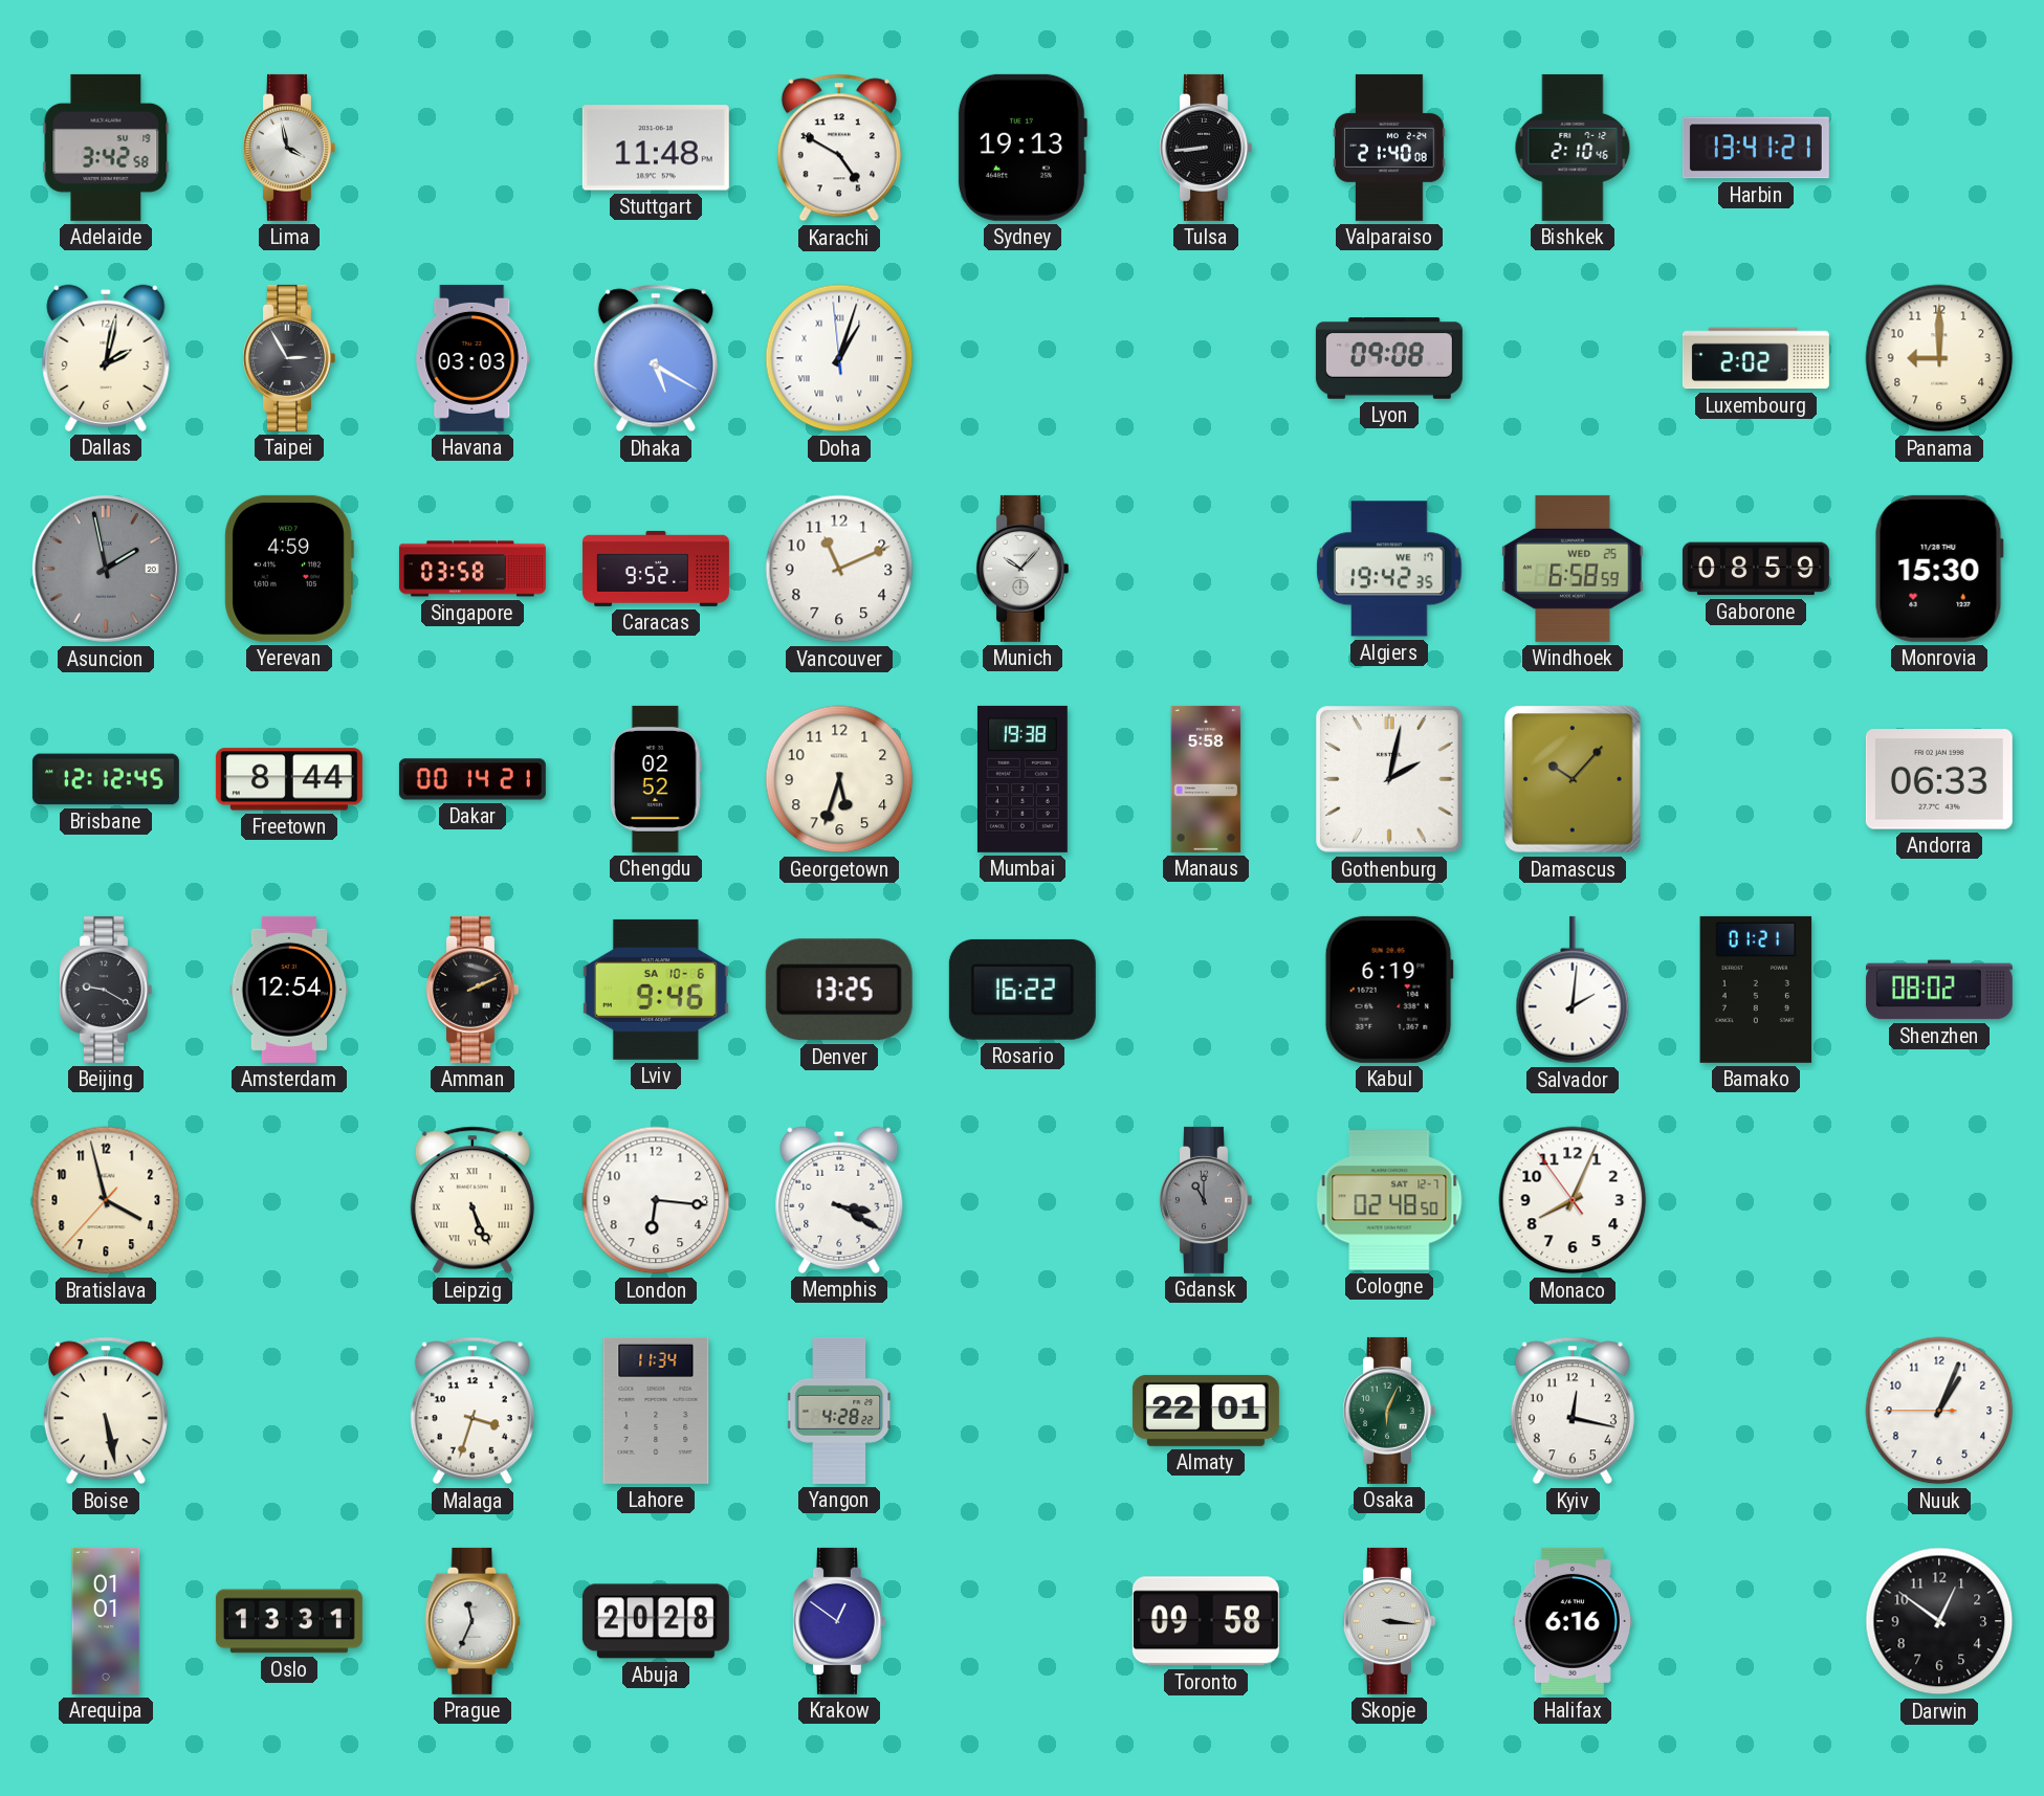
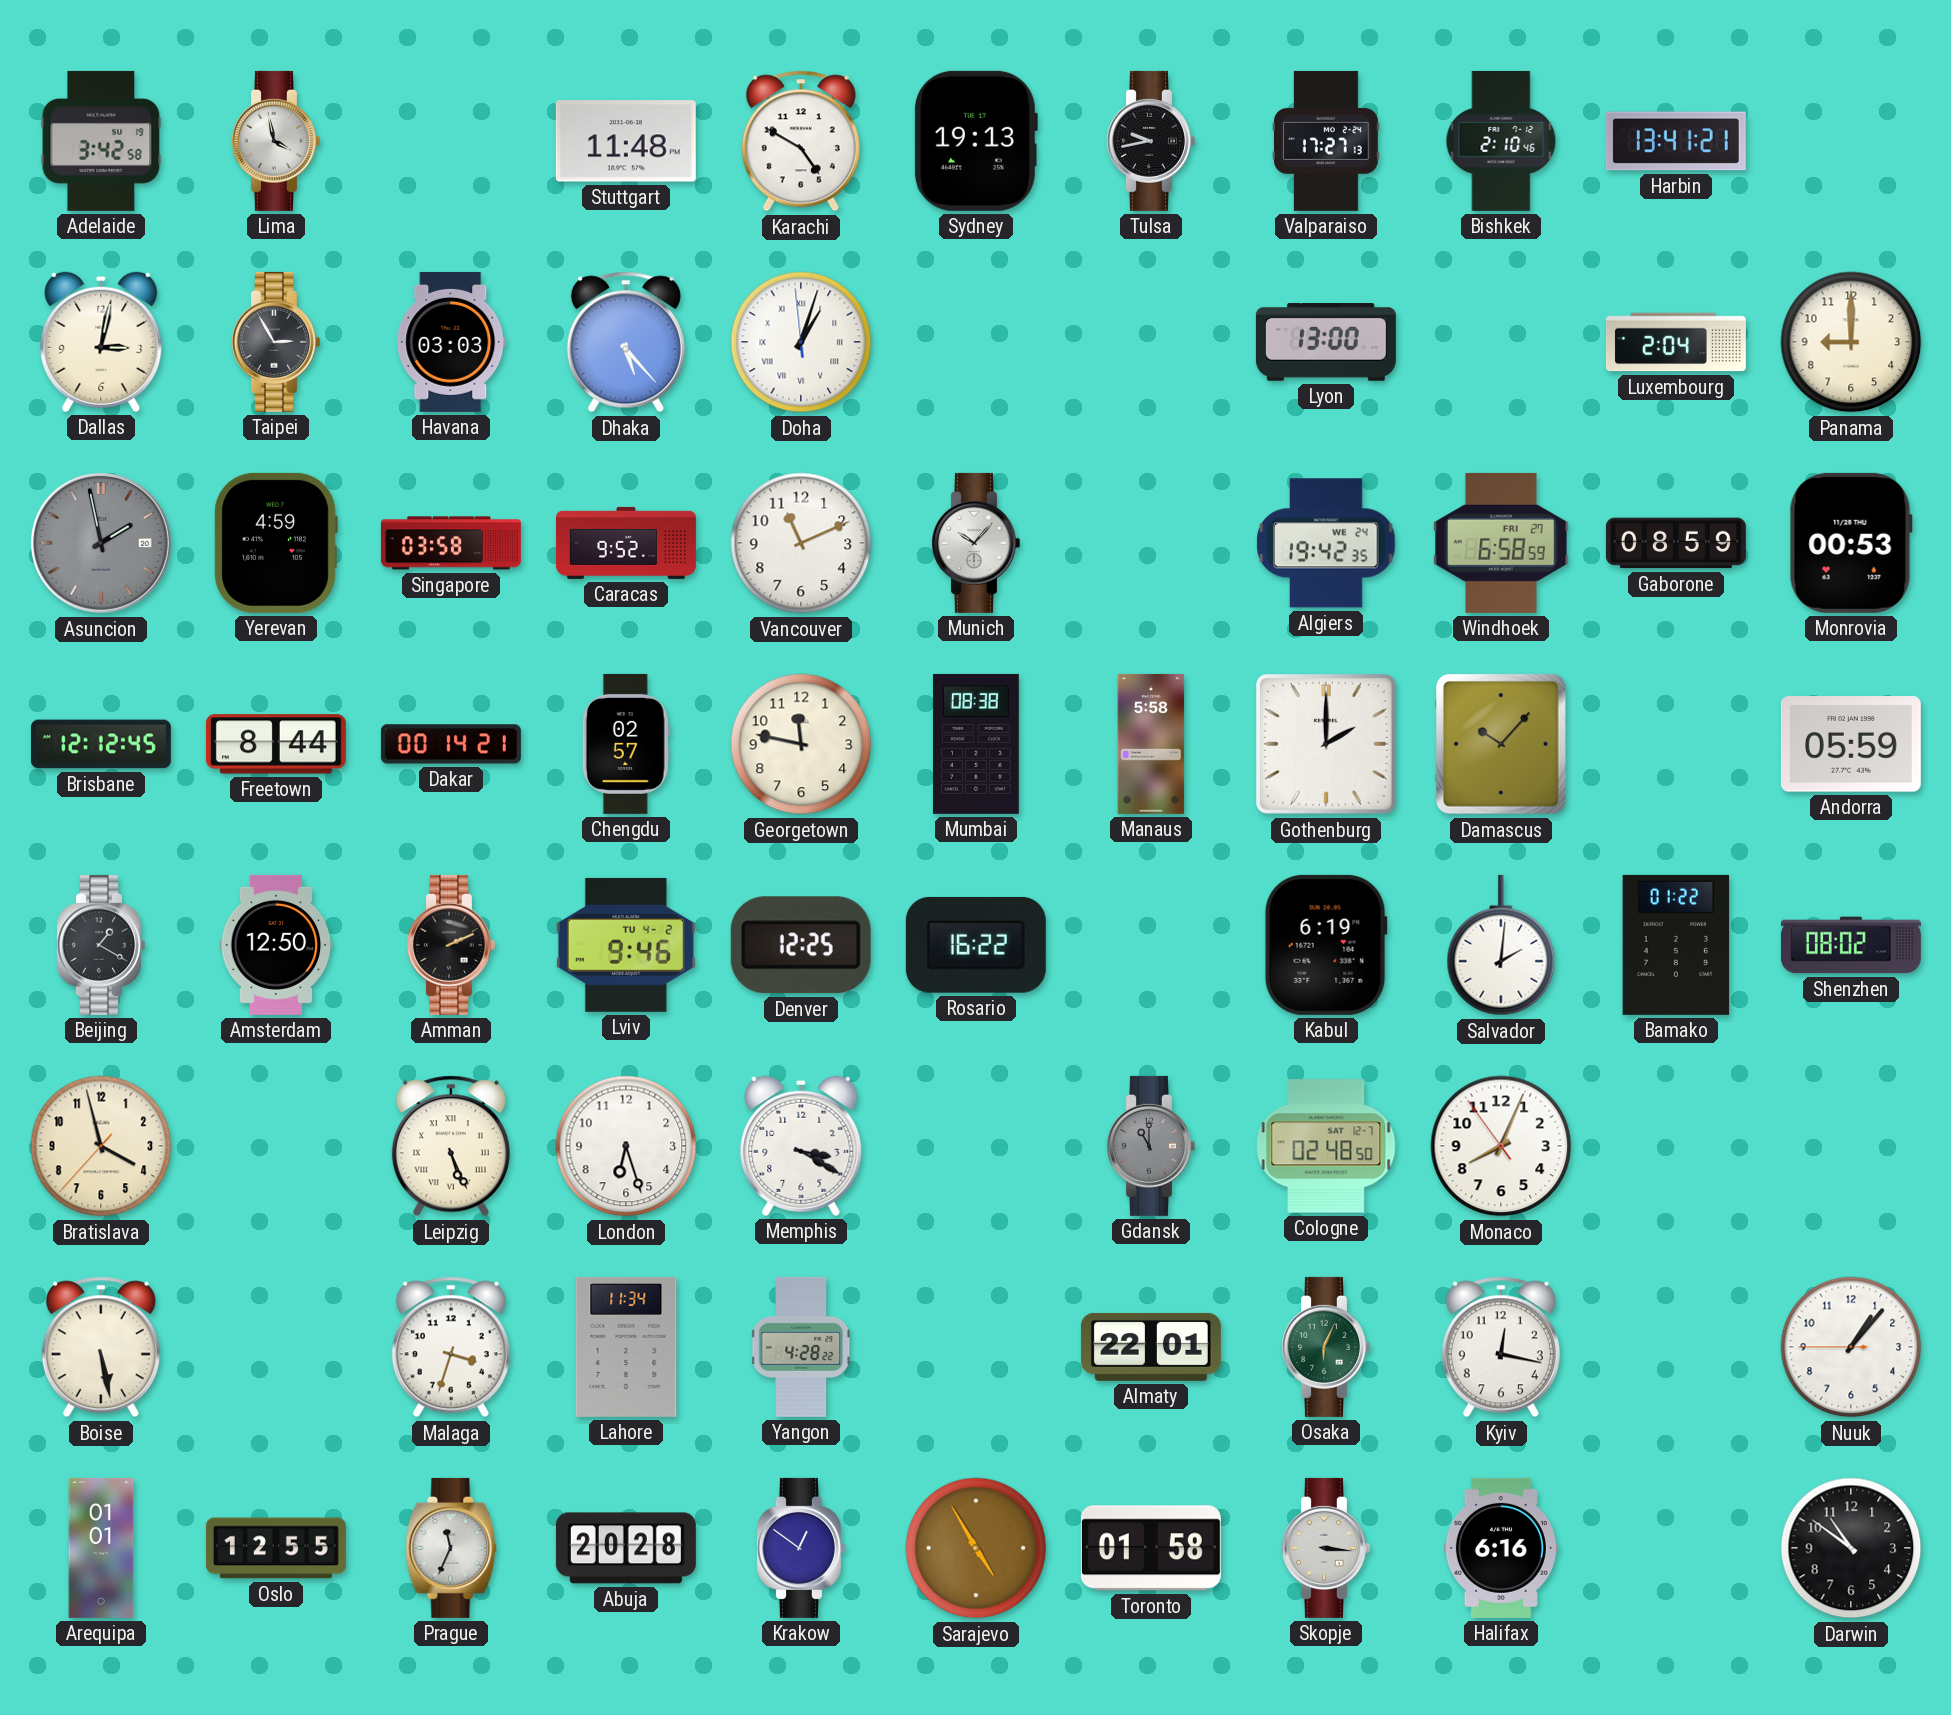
Tulsa: 8:44 -> 9:43
Valparaiso: 21:40 -> 17:27
Dallas: 2:02 -> 3:02
Dhaka: 5:20 -> 5:23
Lyon: 09:08 -> 13:00
Luxembourg: 2:02 -> 2:04
Algiers date: WE 17 -> WE 24
Windhoek date: WED 25 -> FRI 27
Monrovia: 15:30 -> 00:53
Chengdu: 02:52 -> 02:57
Georgetown: 5:33 -> 11:47
Mumbai: 19:38 -> 08:38
Gothenburg: 2:02 -> 2:00
Andorra: 06:33 -> 05:59
Beijing: 9:20 -> 1:20
Amsterdam: 12:54 -> 12:50
Lviv date: SA 10-6 -> TU 4-2
Denver: 13:25 -> 12:25
Bamako: 01:21 -> 01:22
London: 6:16 -> 6:27
Nuuk: 1:03 -> 1:06
Oslo: 13:31 -> 12:55
Sarajevo: none -> 4:55
Toronto: 09:58 -> 01:58
Darwin: 12:51 -> 10:51
